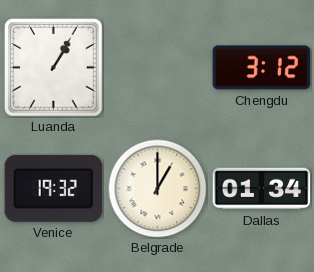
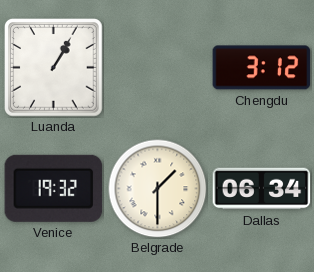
Belgrade: 1:00 -> 1:30
Dallas: 01:34 -> 06:34
